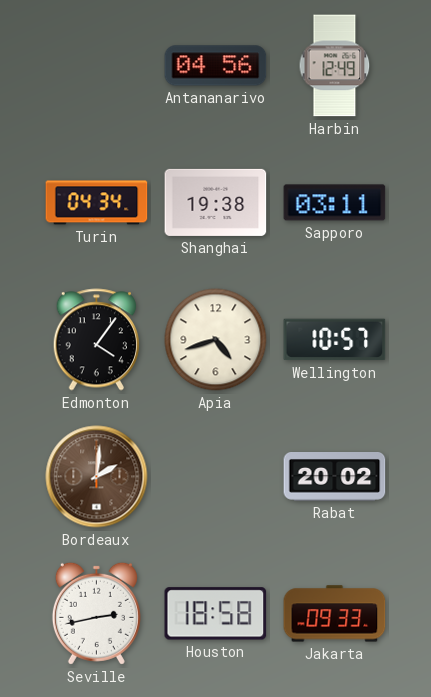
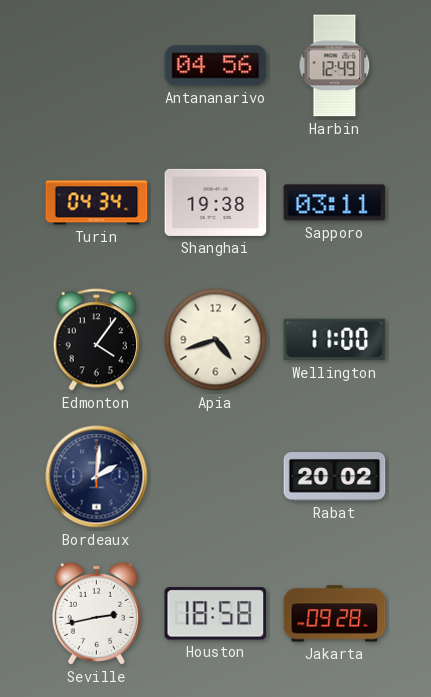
Wellington: 10:57 -> 11:00
Bordeaux dial: brown -> navy
Jakarta: 09:33 -> 09:28
